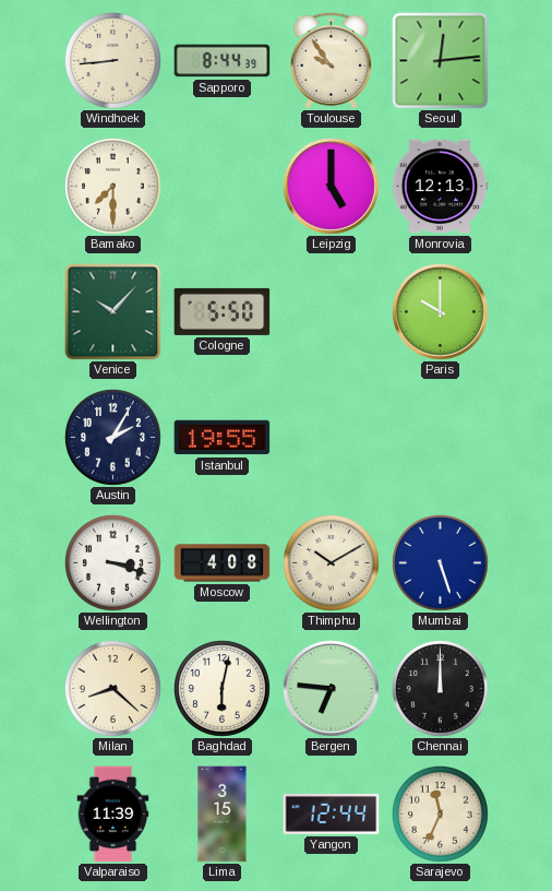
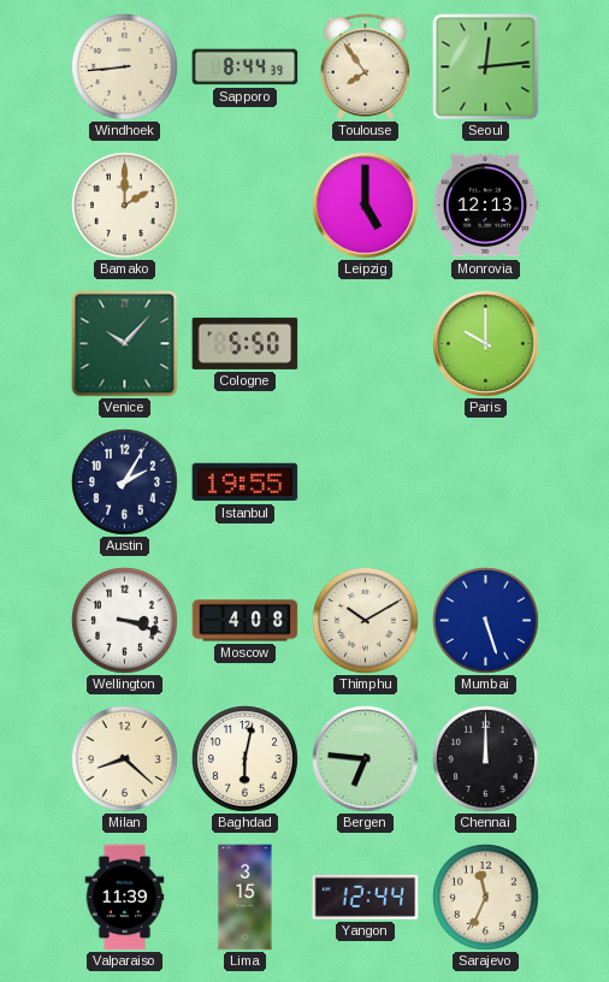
Toulouse: 9:54 -> 7:54
Bamako: 7:30 -> 2:00
